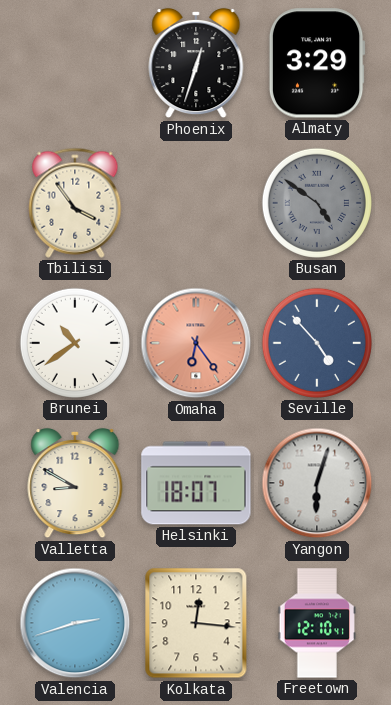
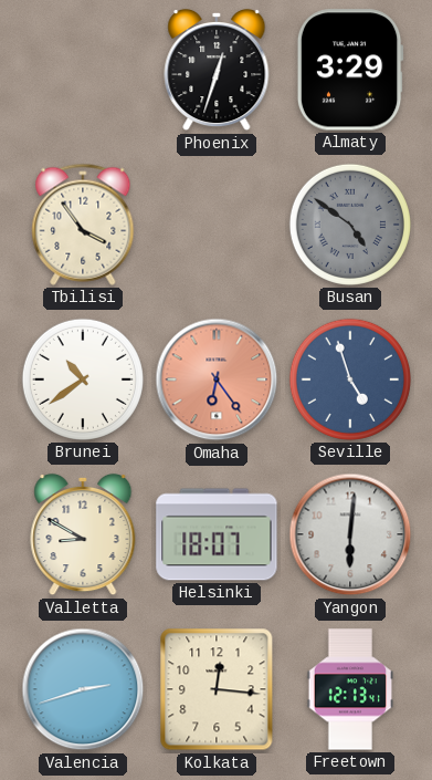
Seville: 4:53 -> 4:57
Yangon: 6:03 -> 6:01
Freetown: 12:10 -> 12:13
